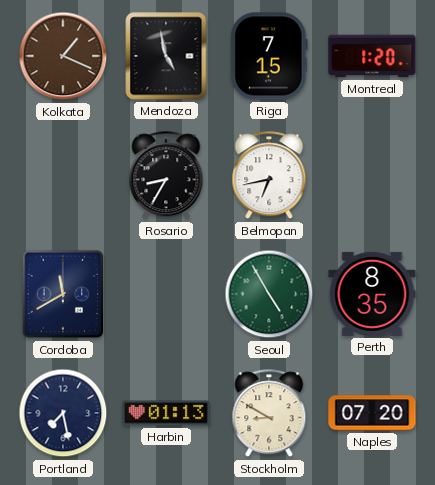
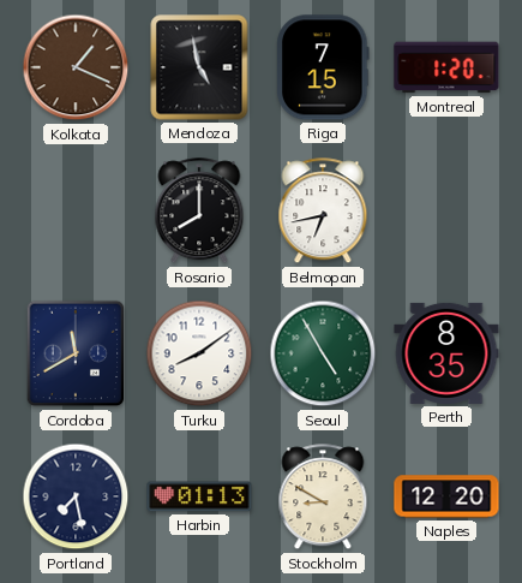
Rosario: 8:35 -> 8:00
Turku: none -> 8:09
Naples: 07:20 -> 12:20
